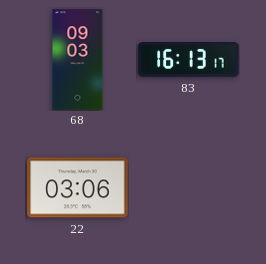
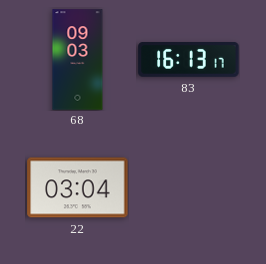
22: 03:06 -> 03:04
